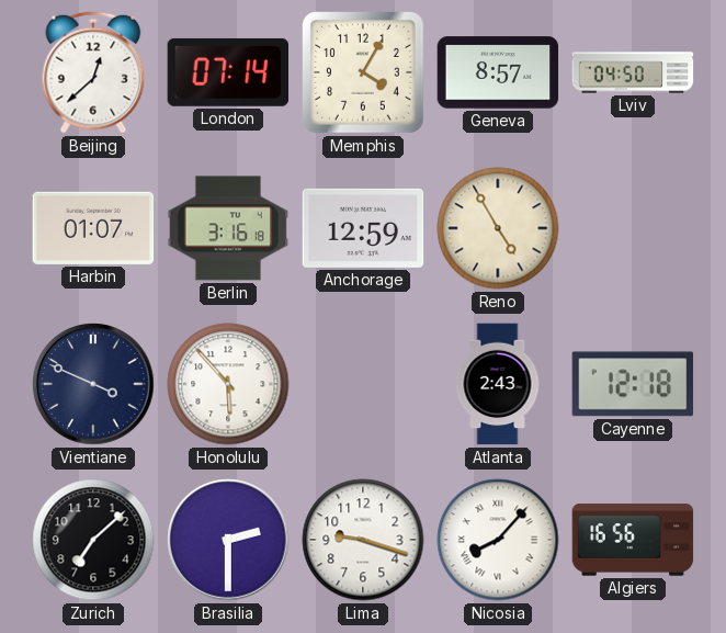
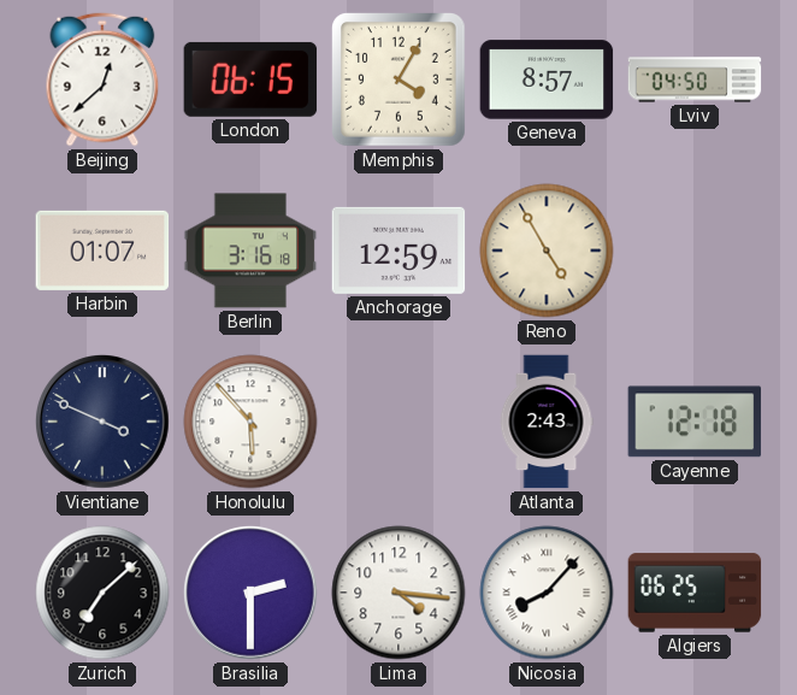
London: 07:14 -> 06:15
Lima: 9:18 -> 4:16
Algiers: 16:56 -> 06:25
